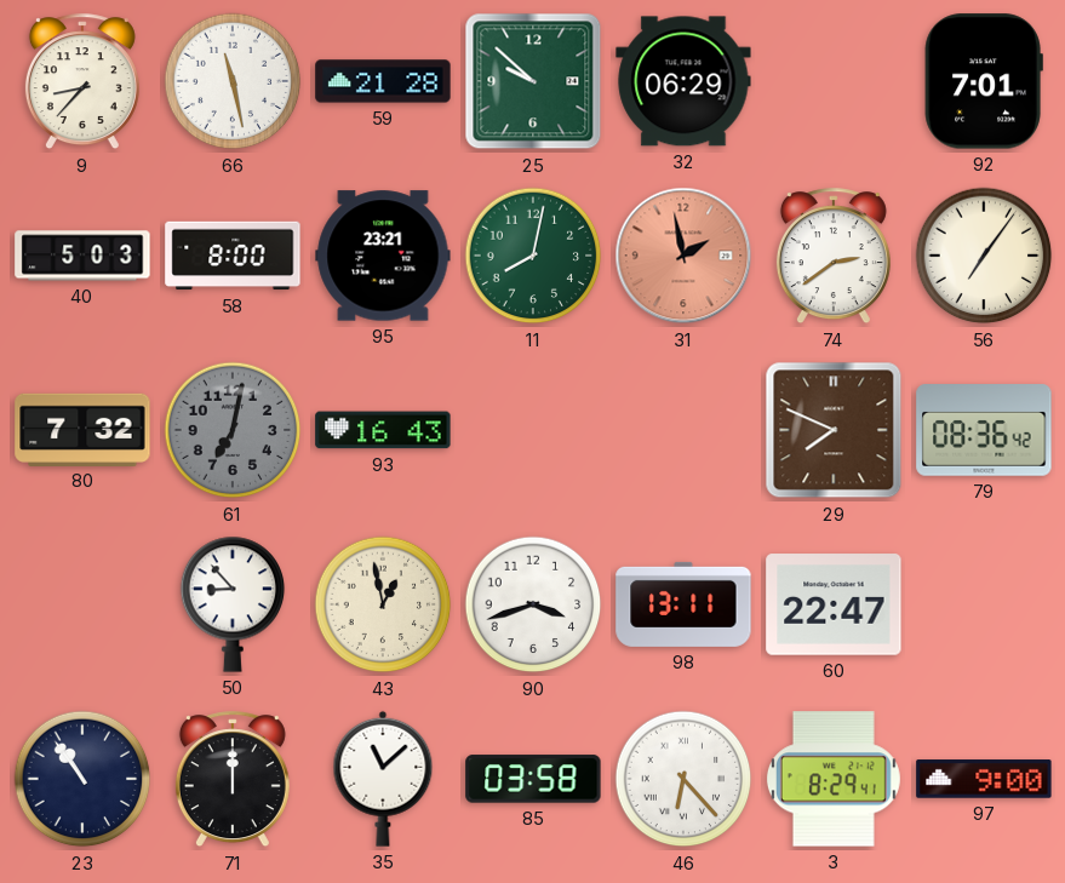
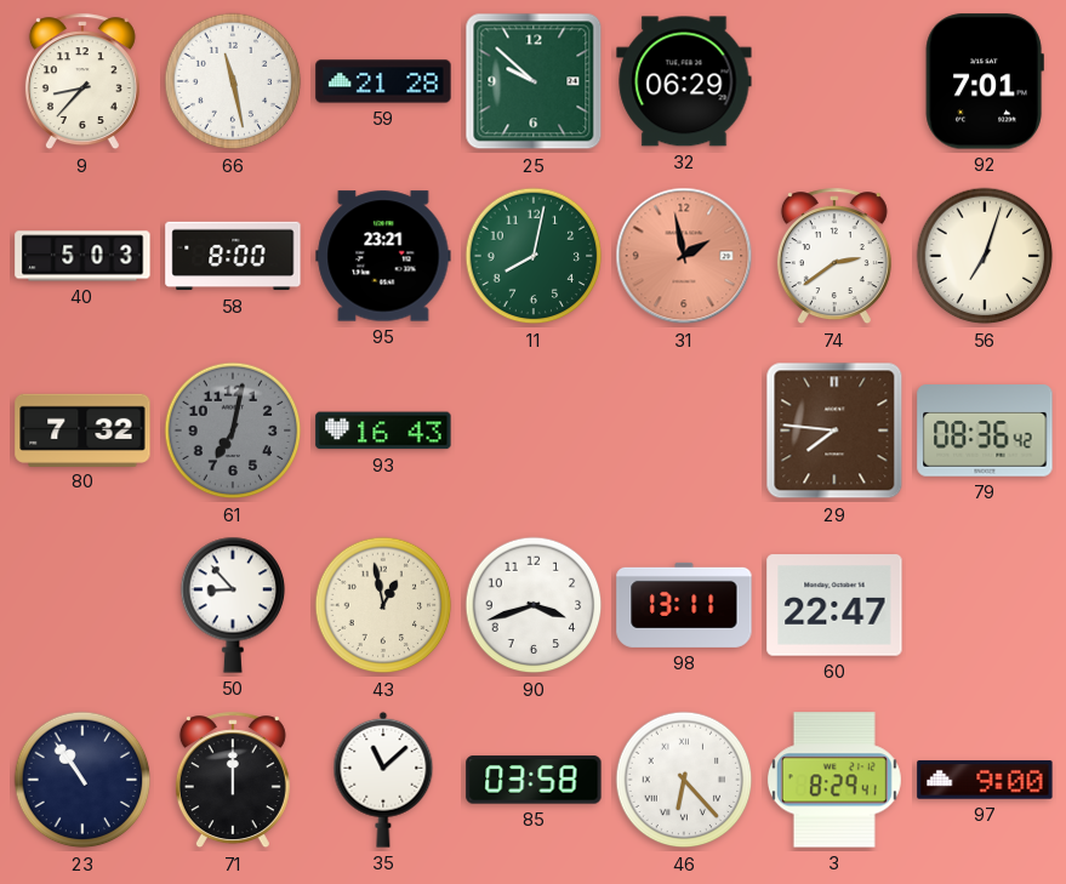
56: 7:06 -> 7:03
29: 7:49 -> 7:46
